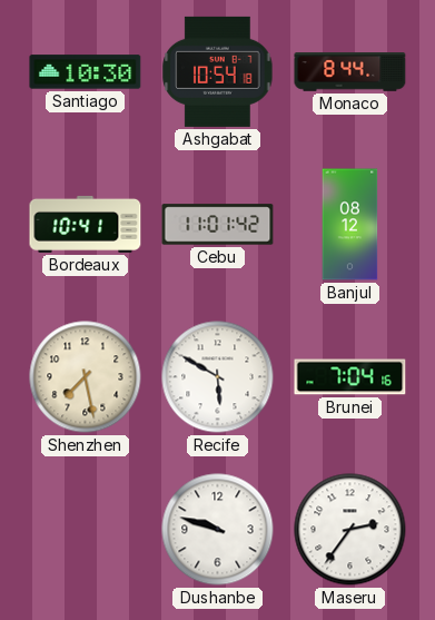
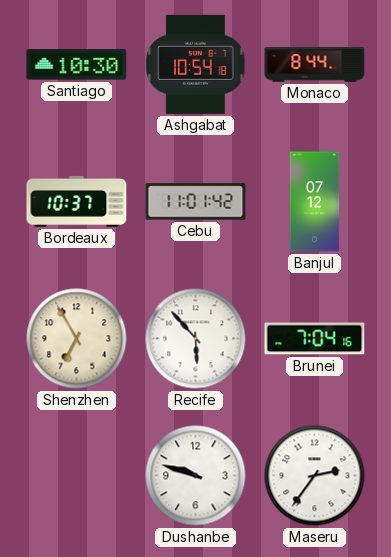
Bordeaux: 10:41 -> 10:37
Banjul: 08:12 -> 07:12
Shenzhen: 7:28 -> 6:55
Recife: 5:50 -> 5:53
